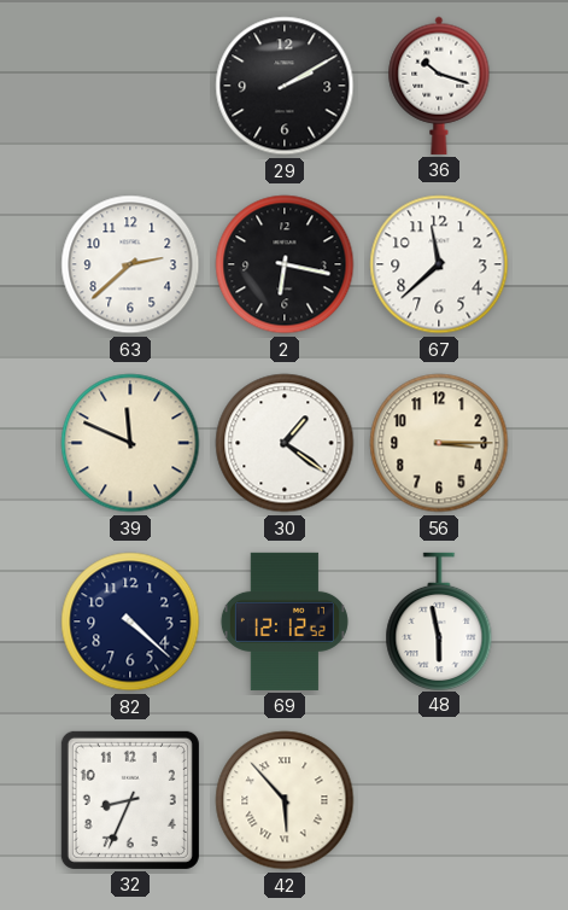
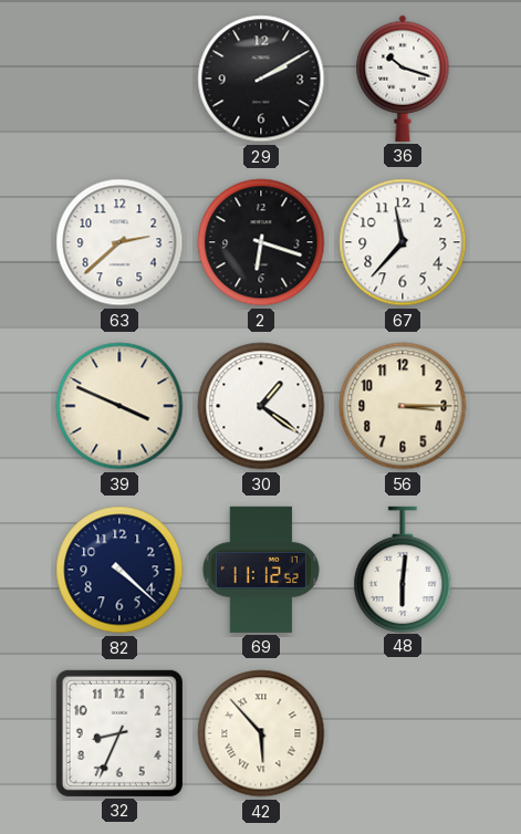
2: 6:17 -> 6:18
67: 11:38 -> 11:37
39: 11:49 -> 3:49
69: 12:12 -> 11:12
48: 5:58 -> 6:01
